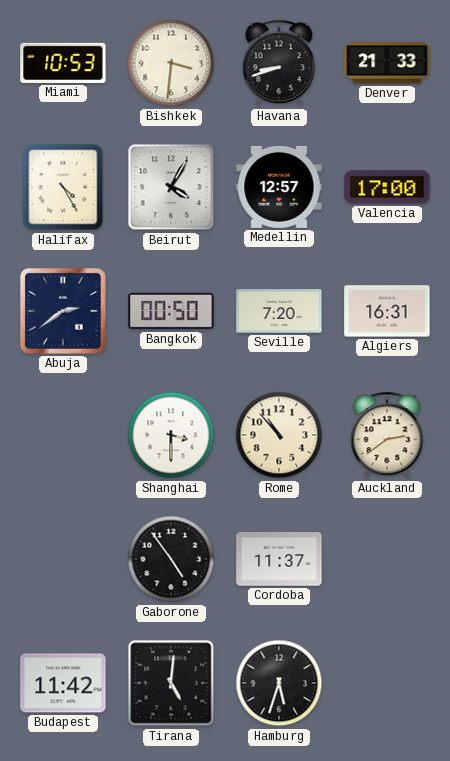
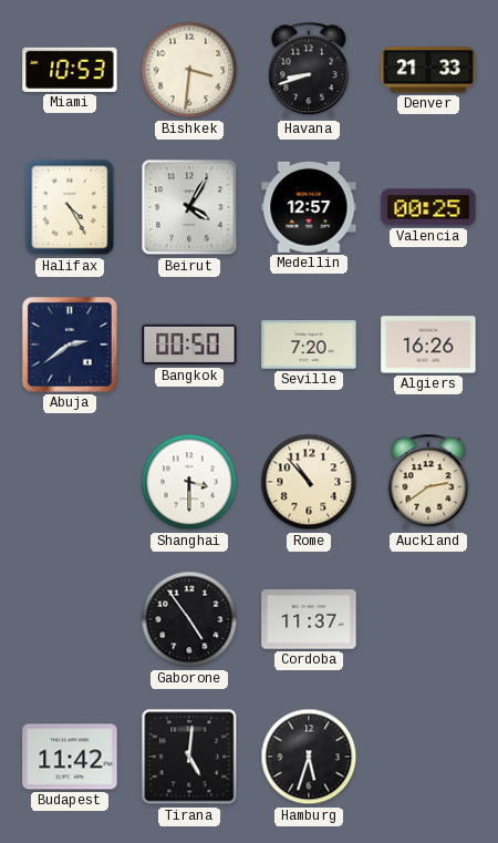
Valencia: 17:00 -> 00:25
Algiers: 16:31 -> 16:26
